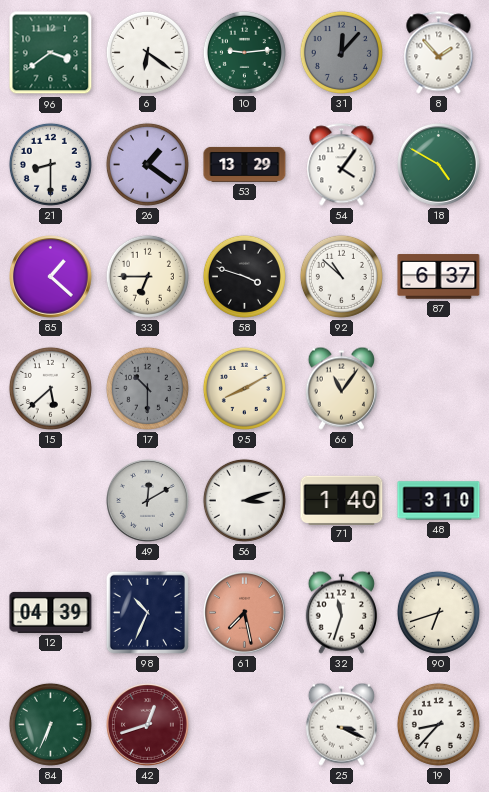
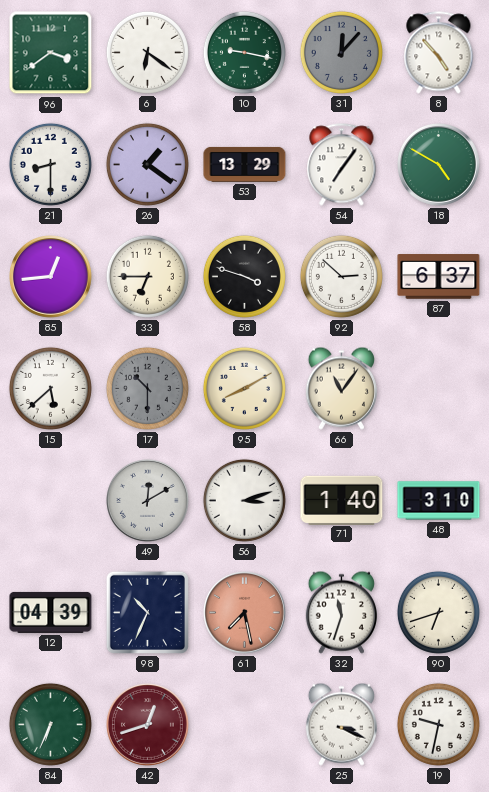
10: 9:14 -> 9:17
8: 1:53 -> 4:53
54: 4:06 -> 7:06
85: 1:22 -> 12:44
92: 10:52 -> 2:52
19: 8:37 -> 9:32
